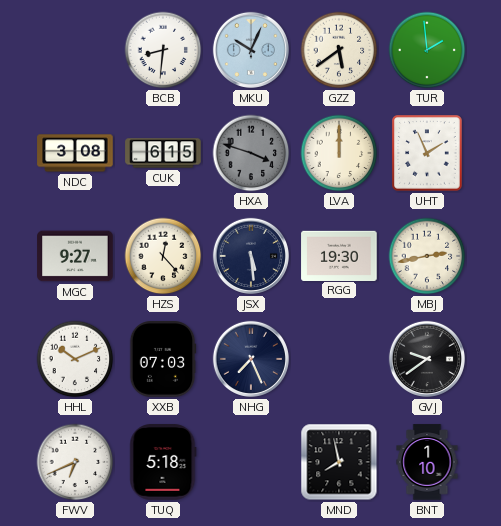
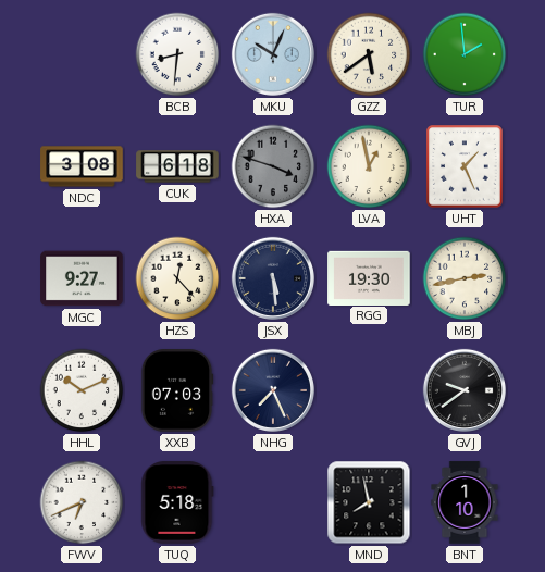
CUK: 6:15 -> 6:18
LVA: 12:00 -> 12:58
UHT: 1:56 -> 1:26
